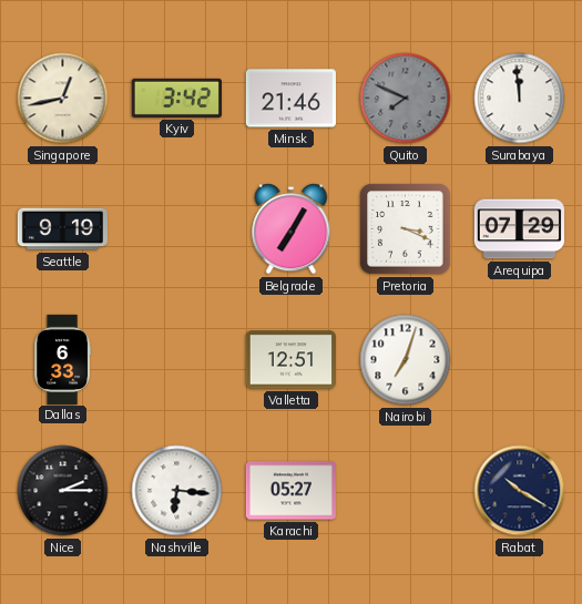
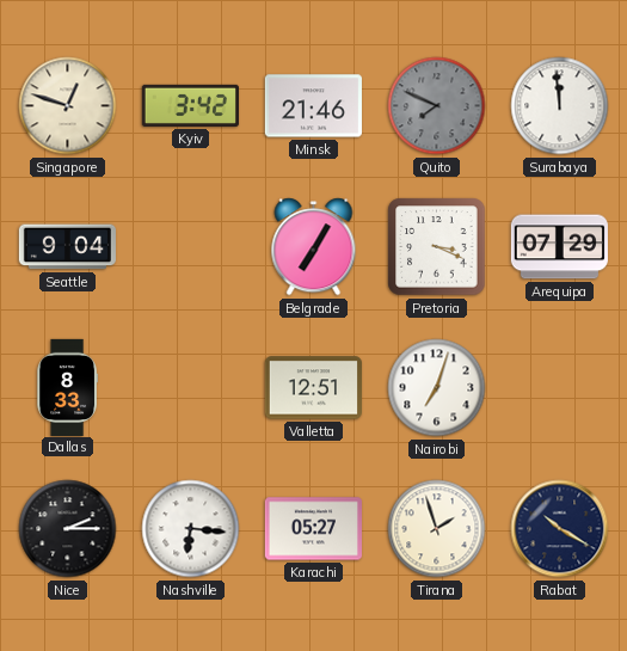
Singapore: 12:43 -> 12:48
Seattle: 9:19 -> 9:04
Dallas: 6:33 -> 8:33
Tirana: none -> 1:57
